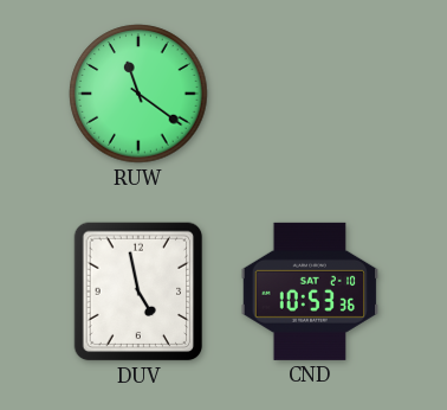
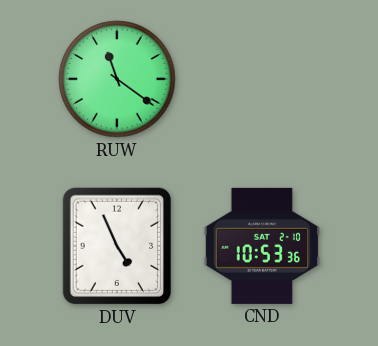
DUV: 4:58 -> 4:56
